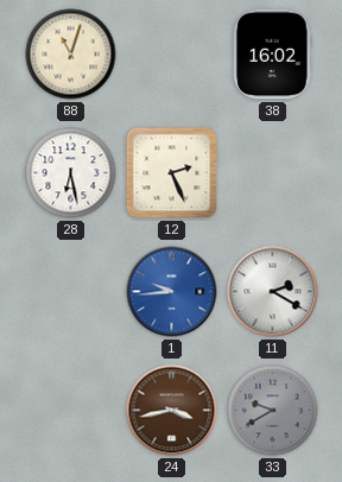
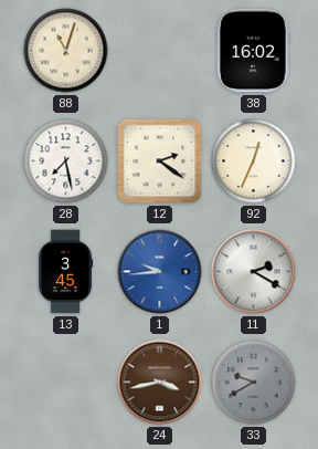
28: 6:28 -> 7:28
12: 2:26 -> 2:21
92: none -> 12:34
13: none -> 3:45
